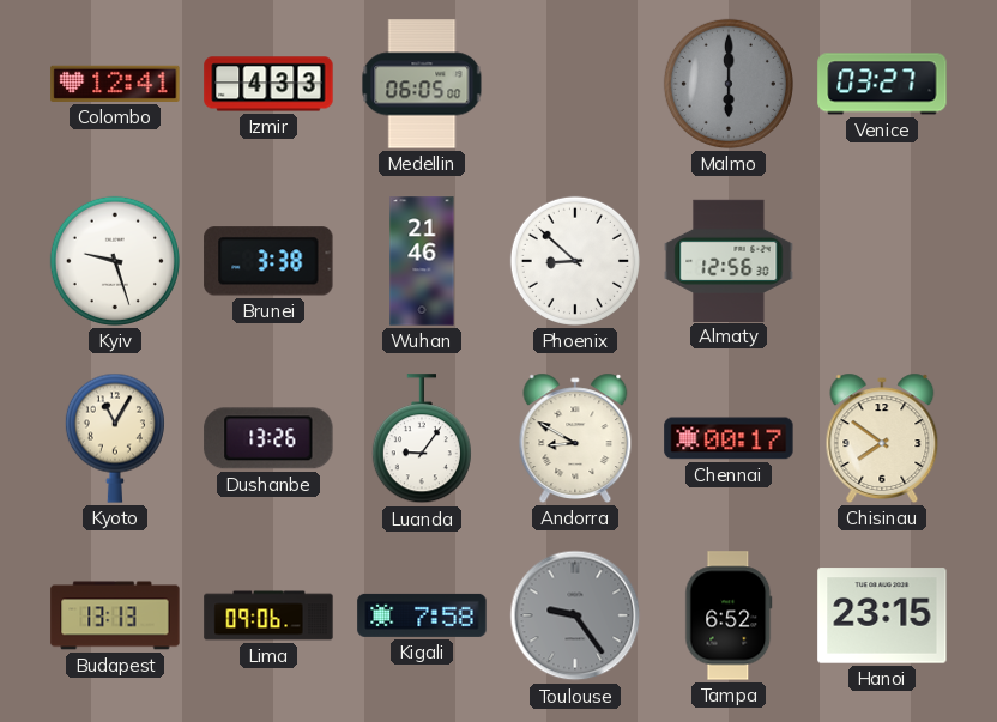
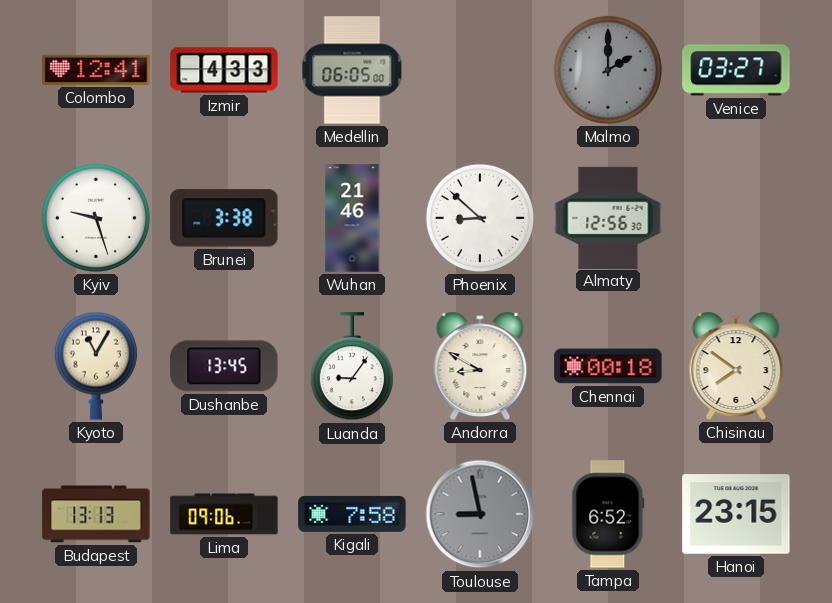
Malmo: 6:00 -> 2:00
Dushanbe: 13:26 -> 13:45
Chennai: 00:17 -> 00:18
Toulouse: 9:24 -> 8:58
